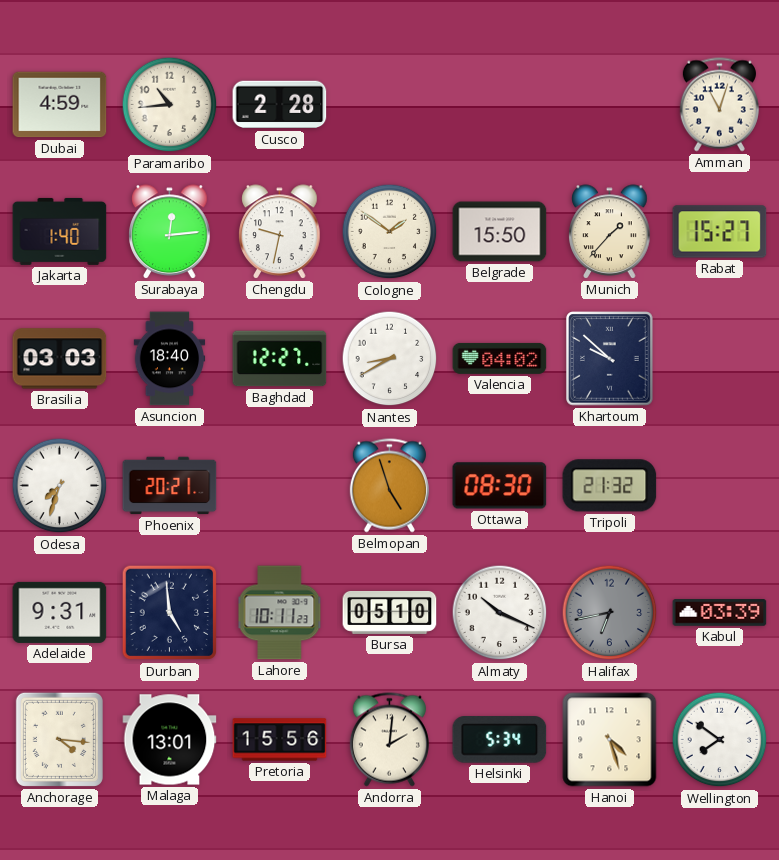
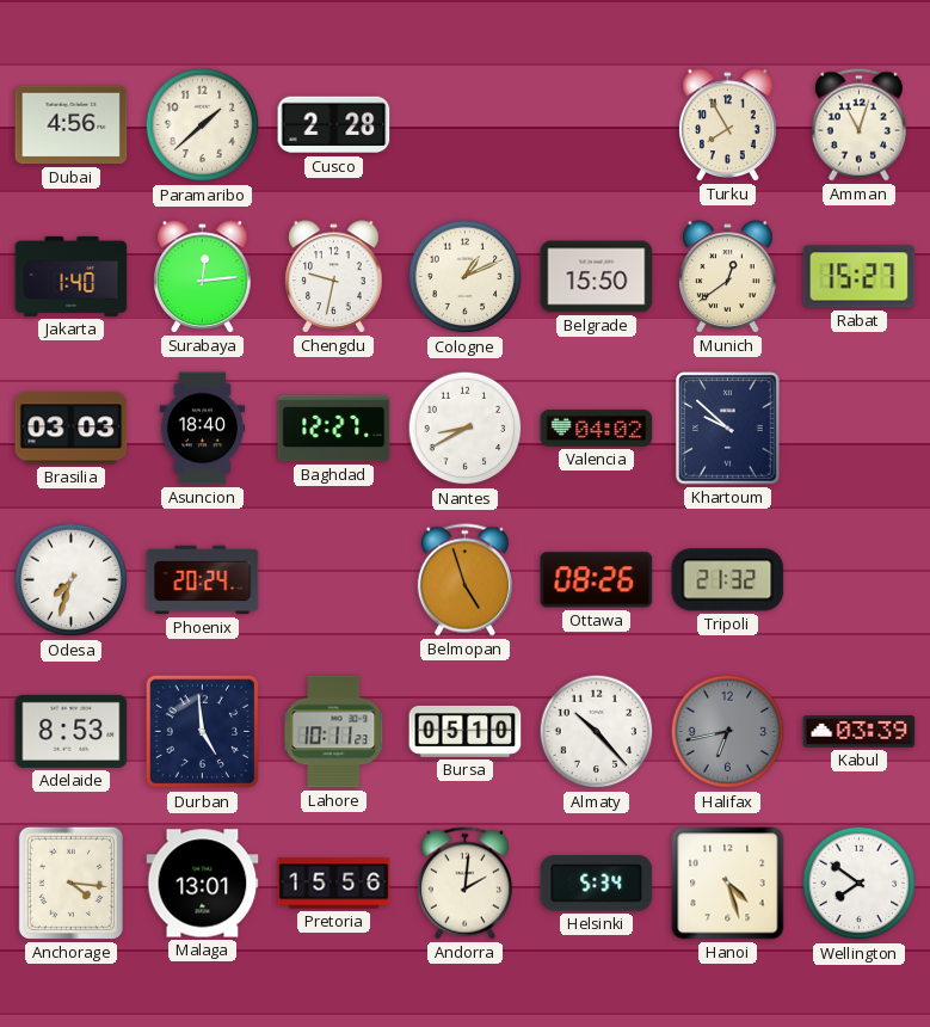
Dubai: 4:59 -> 4:56
Paramaribo: 10:44 -> 1:38
Turku: none -> 7:55
Cologne: 1:51 -> 1:11
Munich: 1:37 -> 12:39
Phoenix: 20:21 -> 20:24
Ottawa: 08:30 -> 08:26
Adelaide: 9:31 -> 8:53
Almaty: 10:19 -> 10:23
